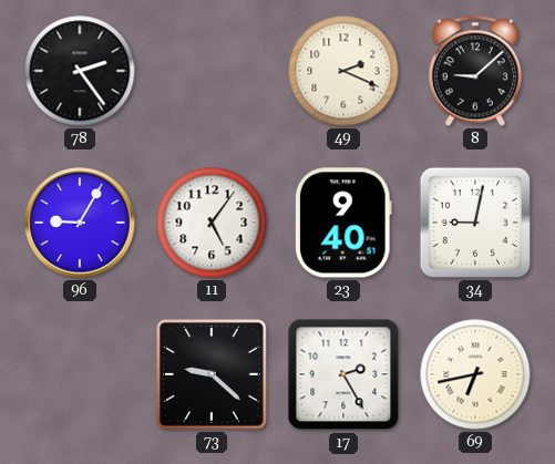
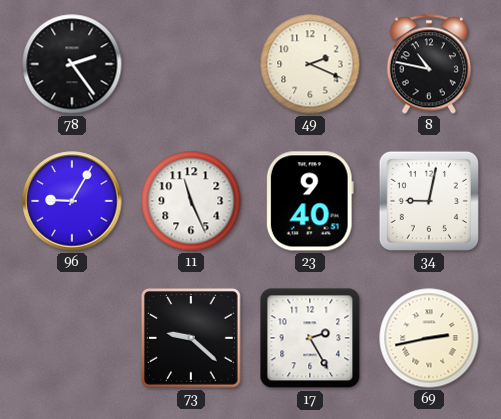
8: 9:08 -> 10:47
11: 5:06 -> 11:26
69: 6:43 -> 2:43
